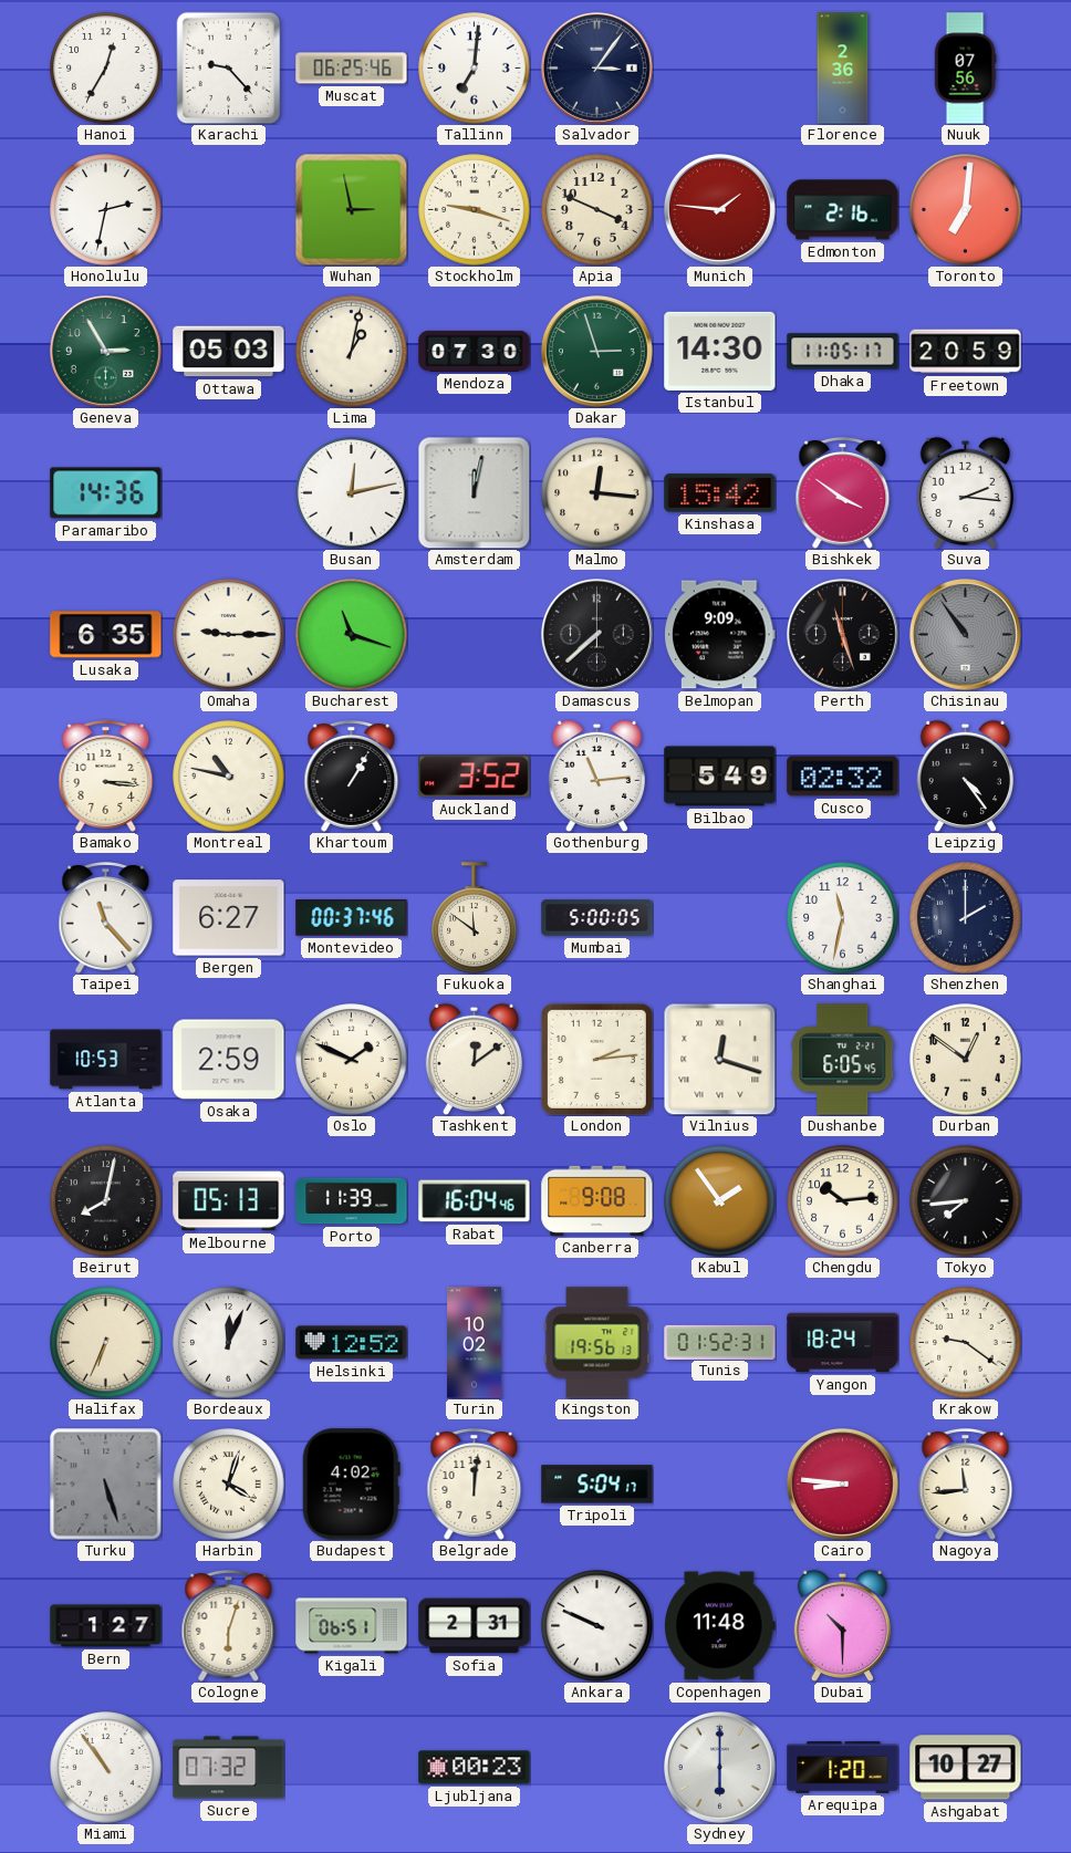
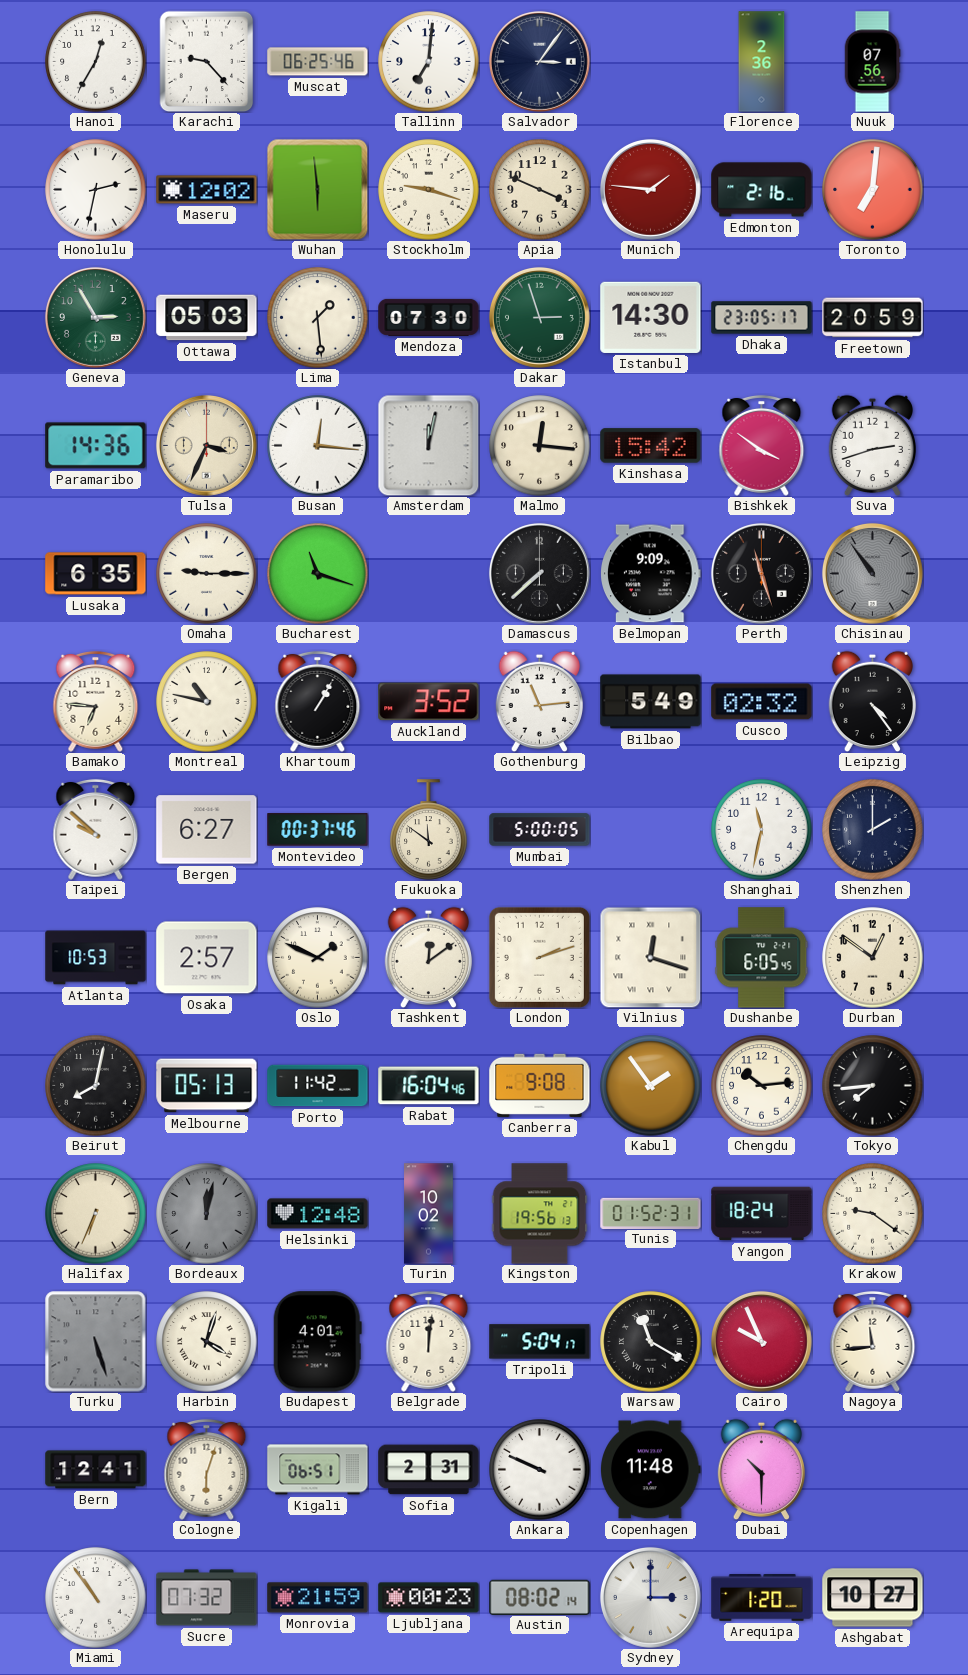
Maseru: none -> 12:02
Wuhan: 2:58 -> 5:59
Lima: 1:02 -> 1:29
Dhaka: 11:05 -> 23:05
Tulsa: none -> 3:34
Busan: 12:13 -> 12:16
Suva: 2:16 -> 2:42
Bamako: 3:16 -> 6:46
Taipei: 11:23 -> 9:52
Osaka: 2:59 -> 2:57
London: 2:14 -> 2:12
Porto: 11:39 -> 11:42
Bordeaux: 12:04 -> 12:02
Bordeaux dial: white -> grey
Helsinki: 12:52 -> 12:48
Budapest: 4:02 -> 4:01
Warsaw: none -> 11:20
Cairo: 8:46 -> 9:56
Bern: 1:27 -> 12:41
Monrovia: none -> 21:59
Austin: none -> 08:02
Sydney: 6:00 -> 3:00
